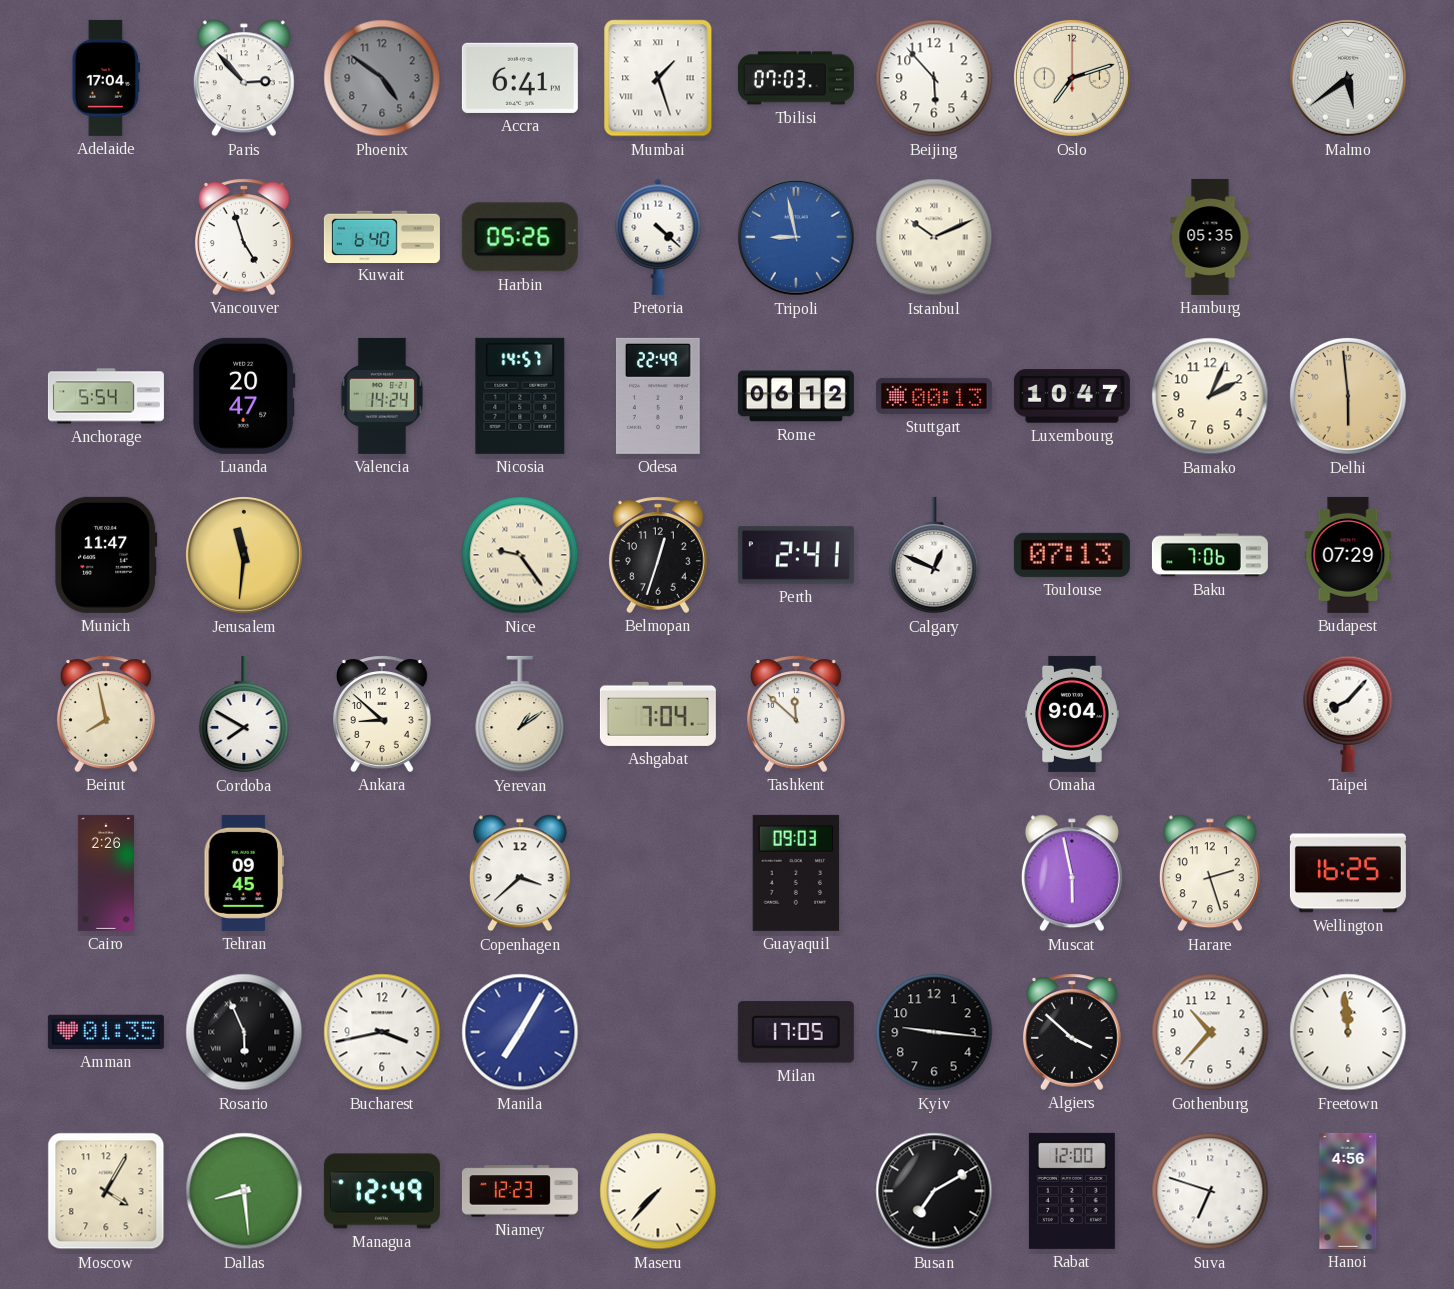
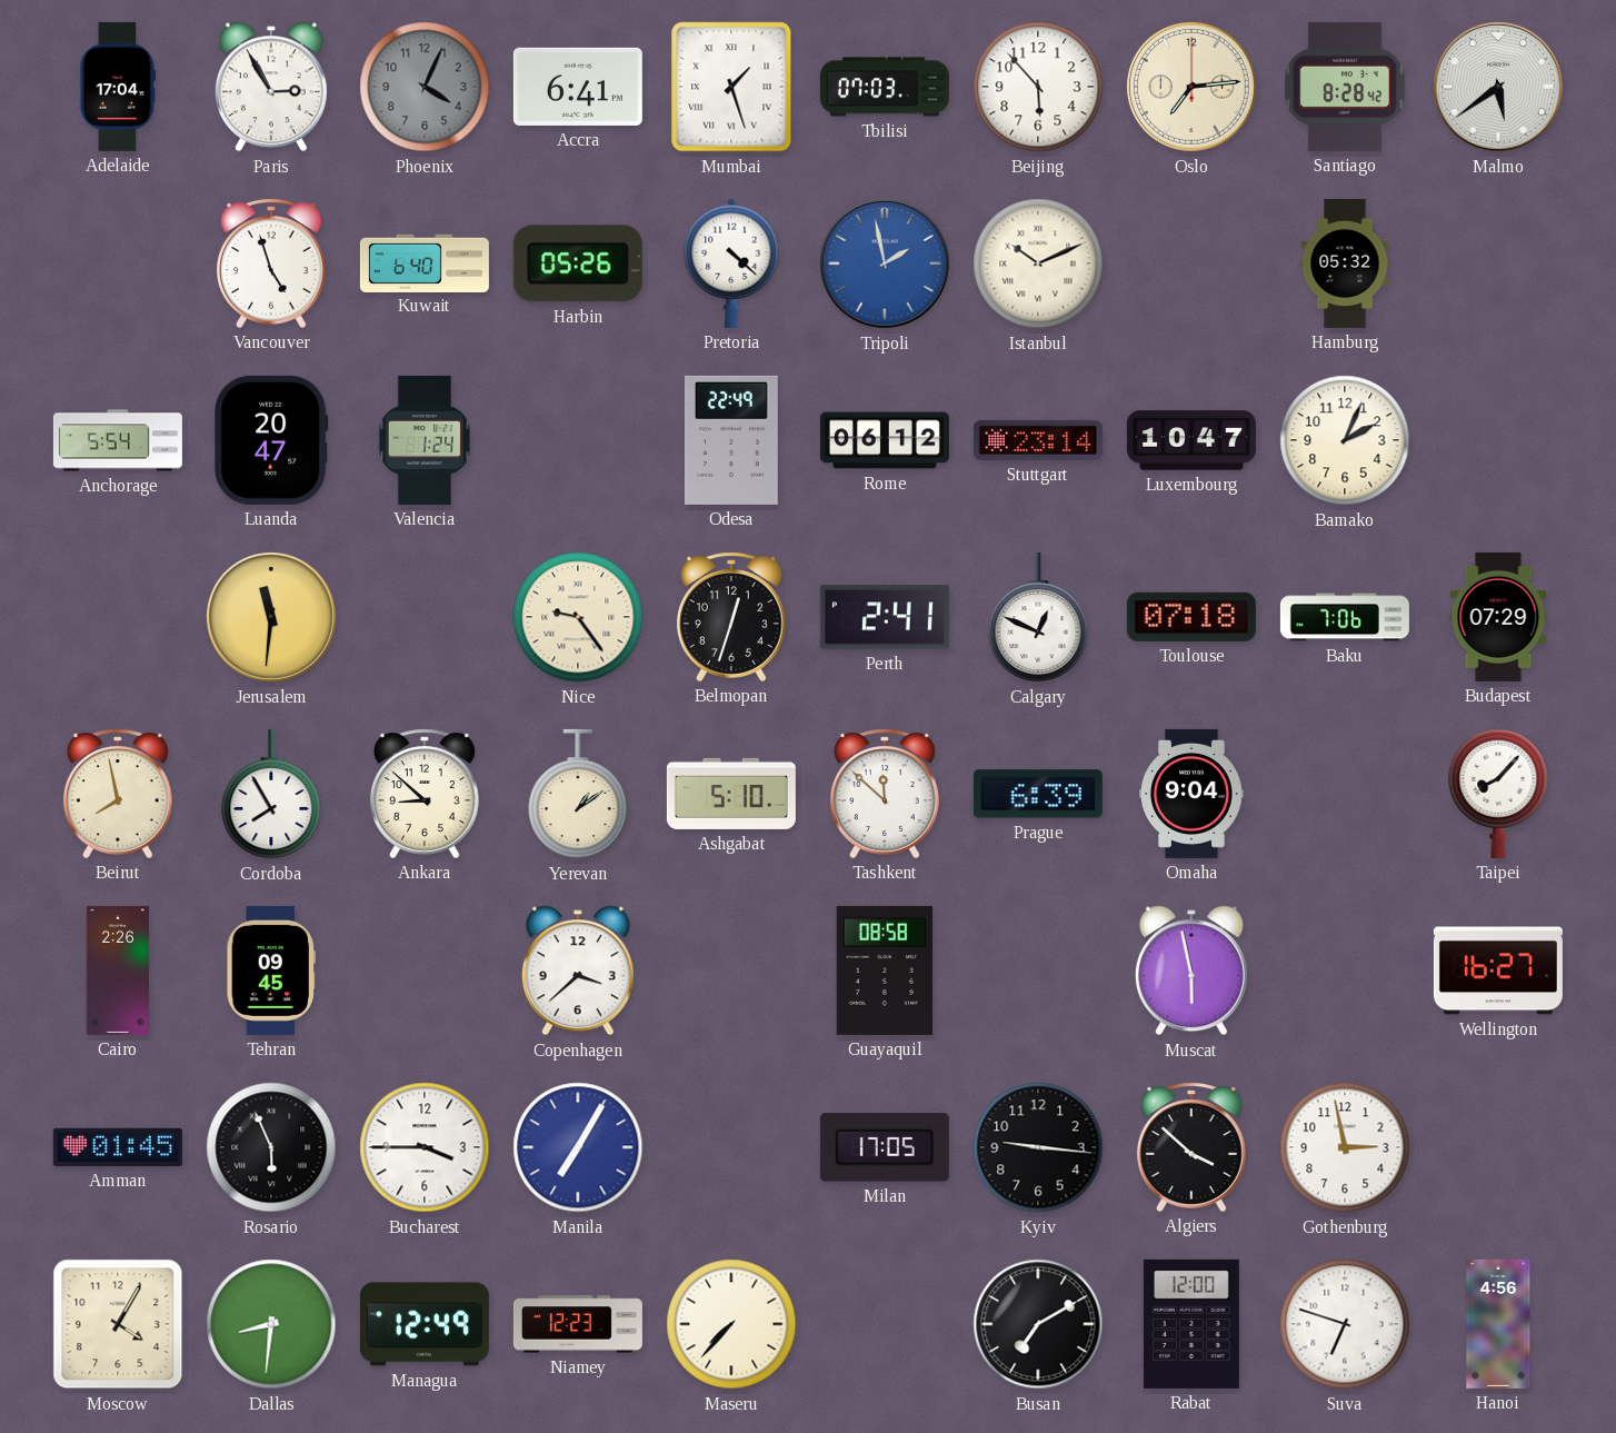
Paris: 2:53 -> 2:55
Phoenix: 4:51 -> 4:04
Oslo: 7:12 -> 7:14
Santiago: none -> 8:28
Tripoli: 8:58 -> 1:58
Hamburg: 05:35 -> 05:32
Valencia: 14:24 -> 1:24
Nicosia: 14:57 -> none
Stuttgart: 00:13 -> 23:14
Delhi: 5:59 -> none
Munich: 11:47 -> none
Toulouse: 07:13 -> 07:18
Cordoba: 7:50 -> 7:55
Ashgabat: 7:04 -> 5:10
Prague: none -> 6:39
Guayaquil: 09:03 -> 08:58
Harare: 2:27 -> none
Wellington: 16:25 -> 16:27
Amman: 01:35 -> 01:45
Bucharest: 3:43 -> 3:45
Gothenburg: 10:37 -> 2:58
Freetown: 11:59 -> none
Dallas: 8:29 -> 8:31
